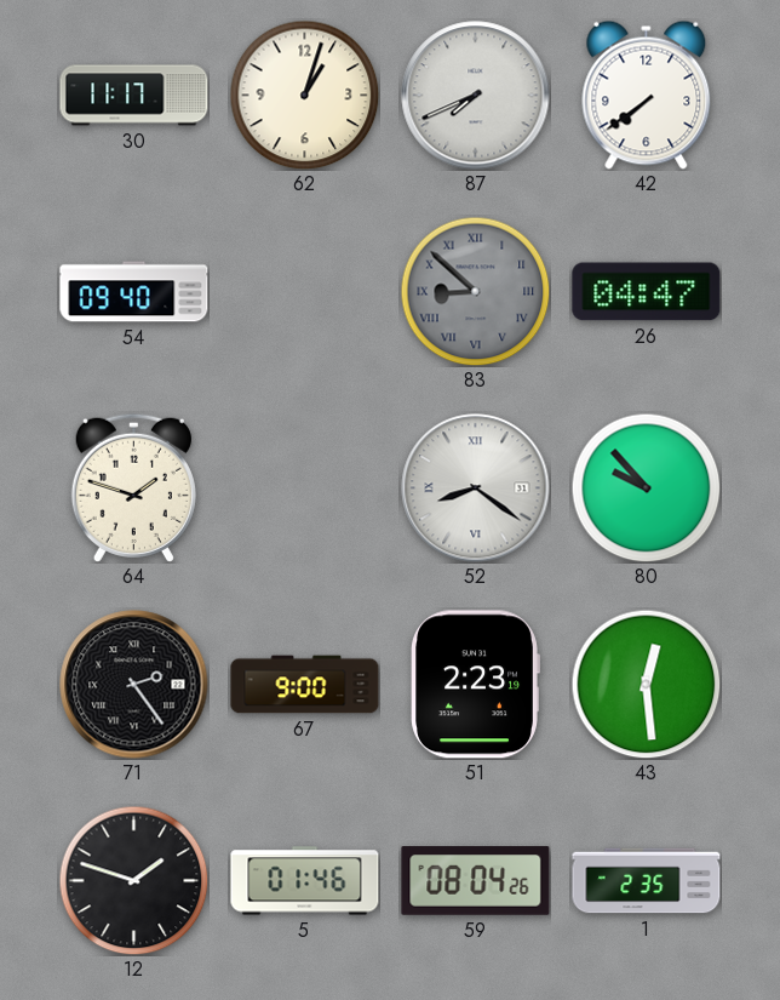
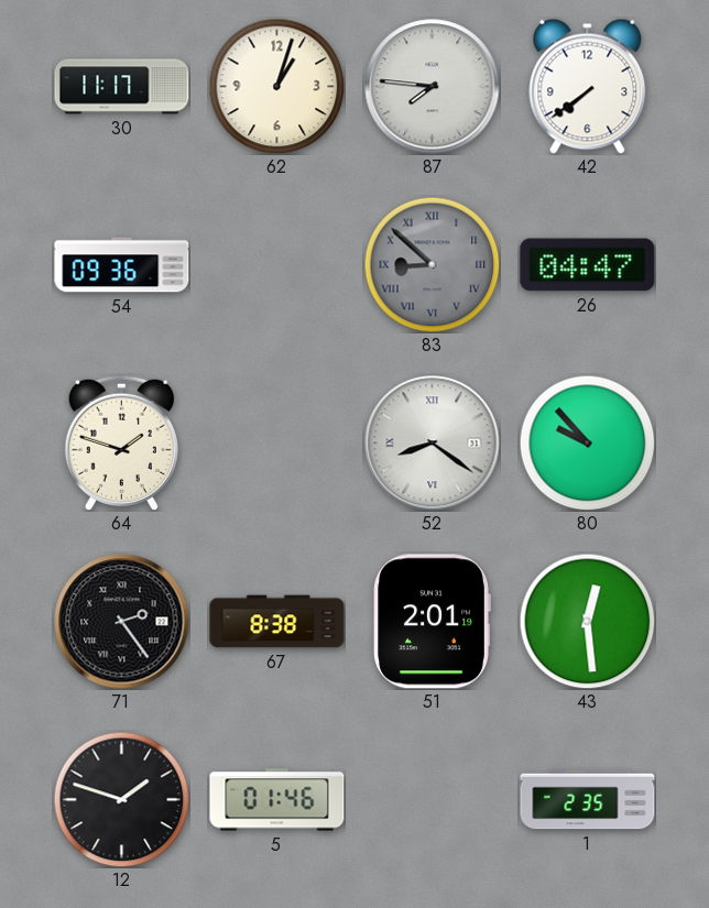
87: 7:41 -> 7:46
54: 09:40 -> 09:36
67: 9:00 -> 8:38
51: 2:23 -> 2:01
59: 08:04 -> none
